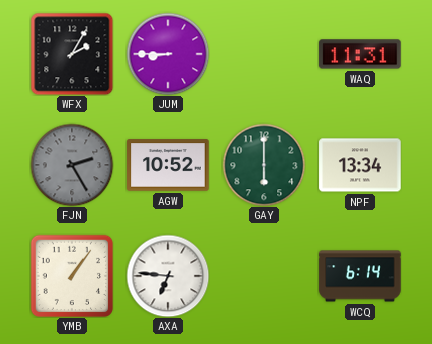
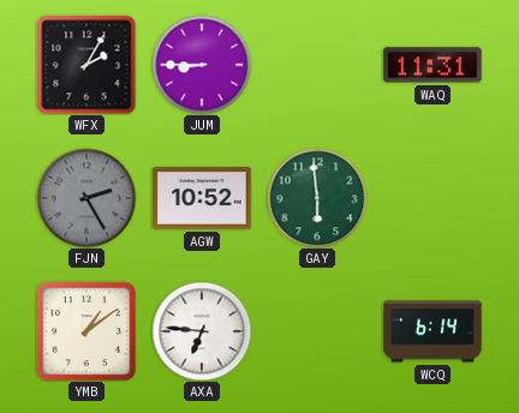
GAY: 6:00 -> 5:59
NPF: 13:34 -> none
YMB: 1:06 -> 1:09
